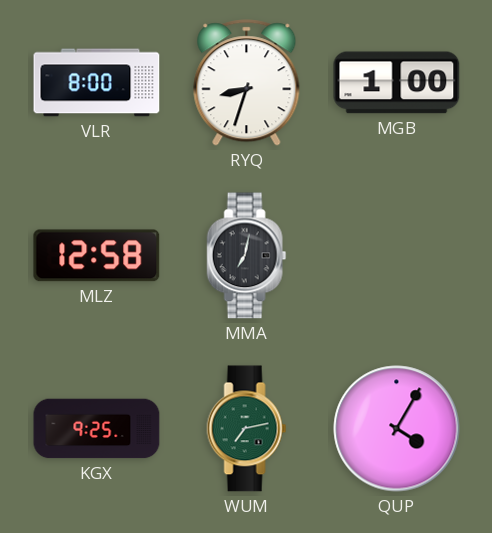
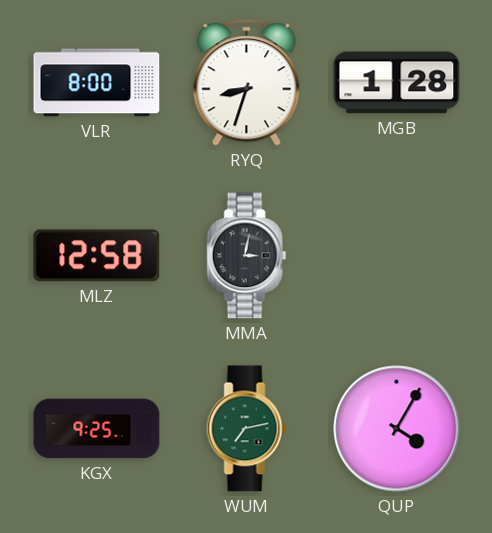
MGB: 1:00 -> 1:28
MMA: 7:02 -> 3:02
